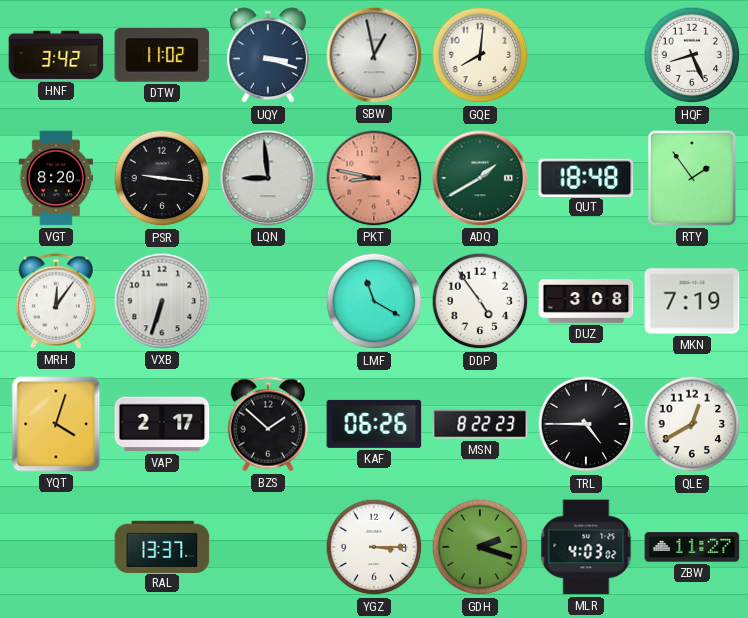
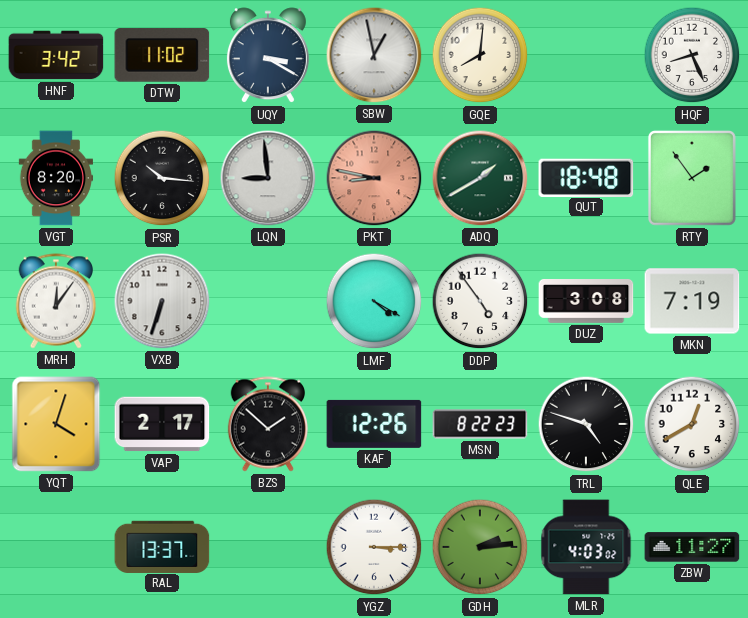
UQY: 3:18 -> 3:20
PSR: 9:16 -> 10:16
LMF: 11:20 -> 4:20
KAF: 06:26 -> 12:26
TRL: 4:45 -> 4:48
GDH: 2:18 -> 2:14
